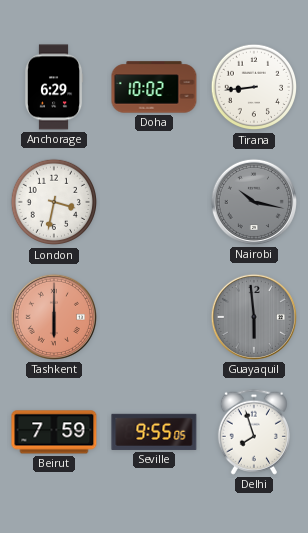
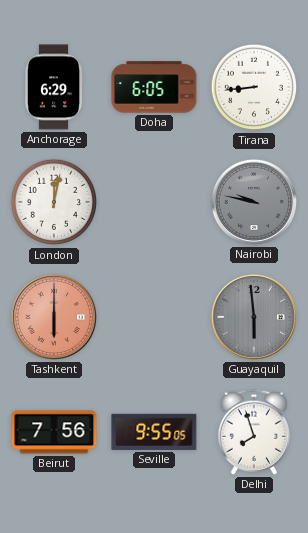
Doha: 10:02 -> 6:05
London: 3:32 -> 12:02
Nairobi: 10:17 -> 9:47
Beirut: 7:59 -> 7:56
